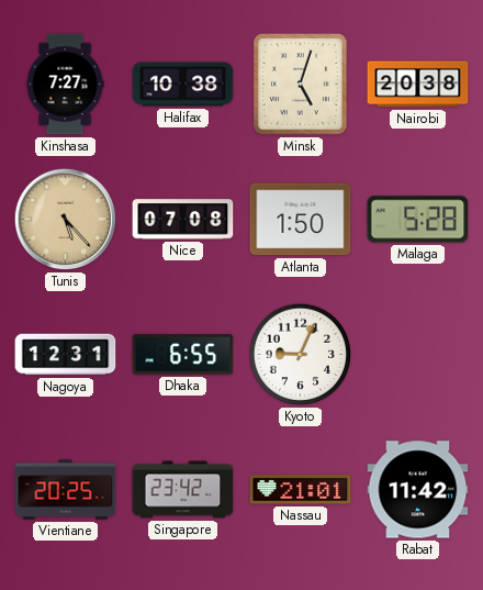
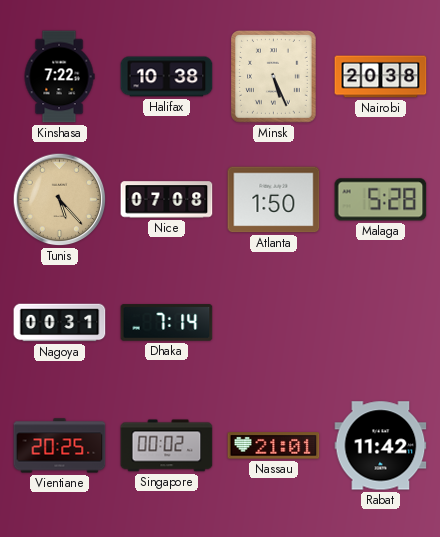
Kinshasa: 7:27 -> 7:22
Minsk: 5:03 -> 5:26
Nagoya: 12:31 -> 00:31
Dhaka: 6:55 -> 7:14
Kyoto: 9:04 -> none
Singapore: 23:42 -> 00:02
